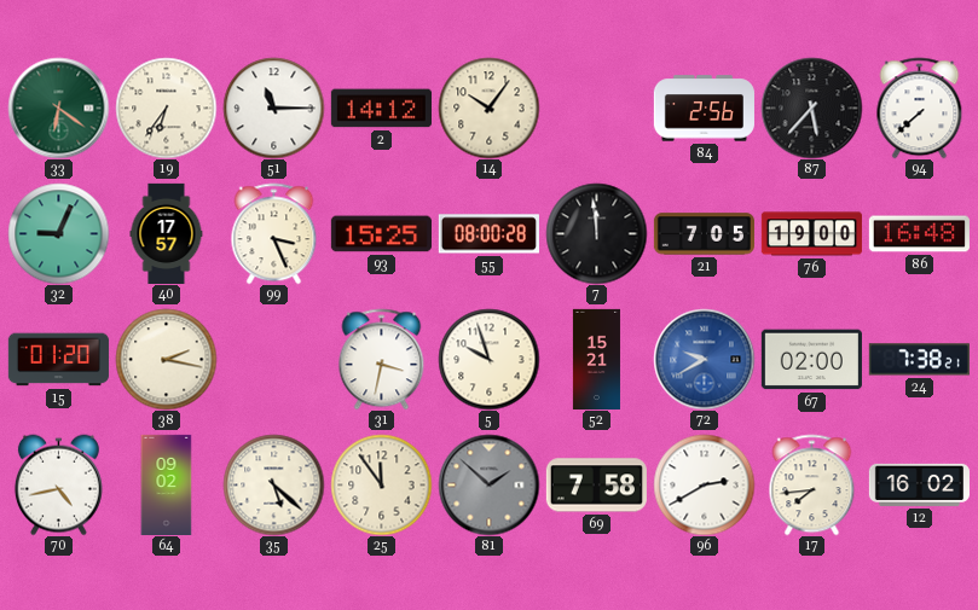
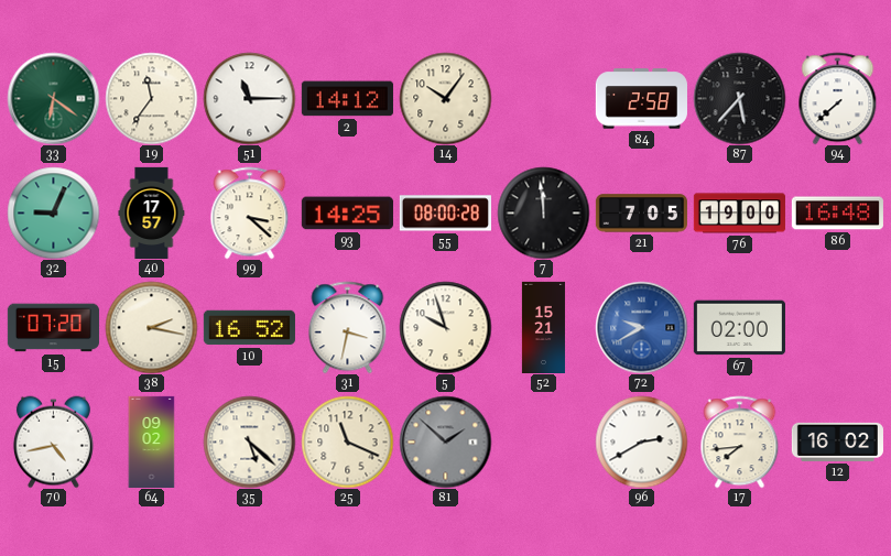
19: 6:36 -> 11:36
84: 2:56 -> 2:58
99: 3:26 -> 3:22
93: 15:25 -> 14:25
15: 01:20 -> 07:20
10: none -> 16:52
24: 7:38 -> none
25: 11:54 -> 11:19
69: 7:58 -> none
